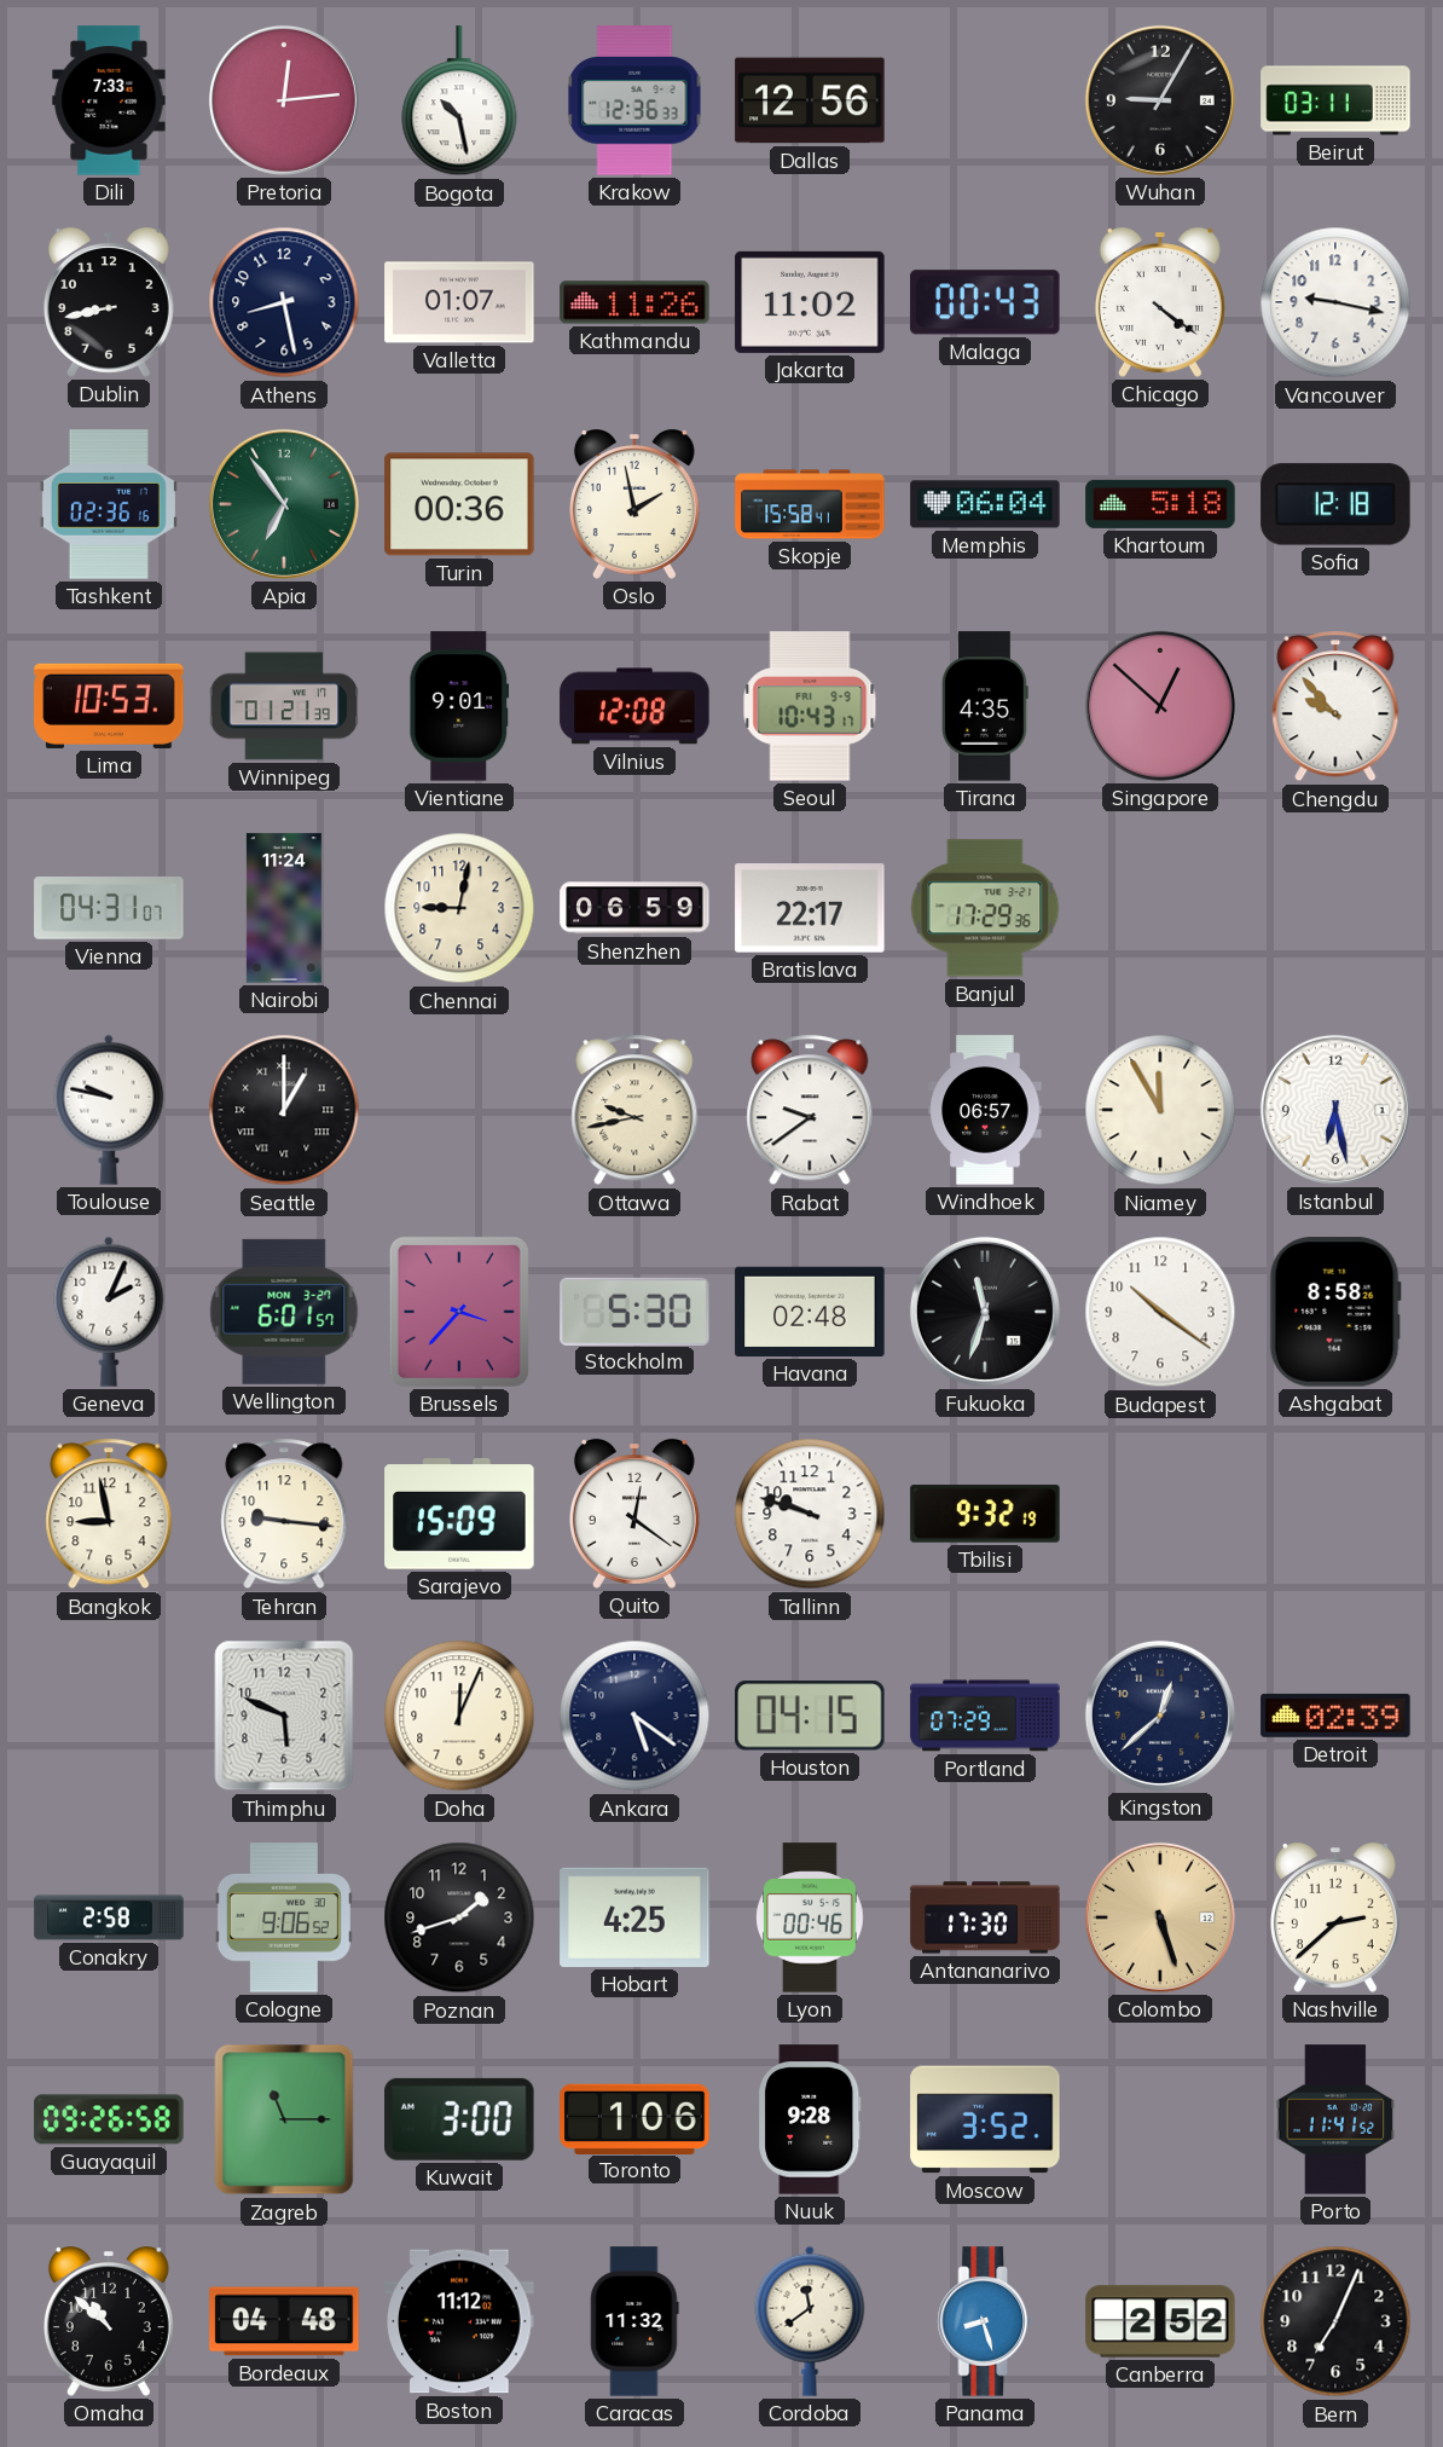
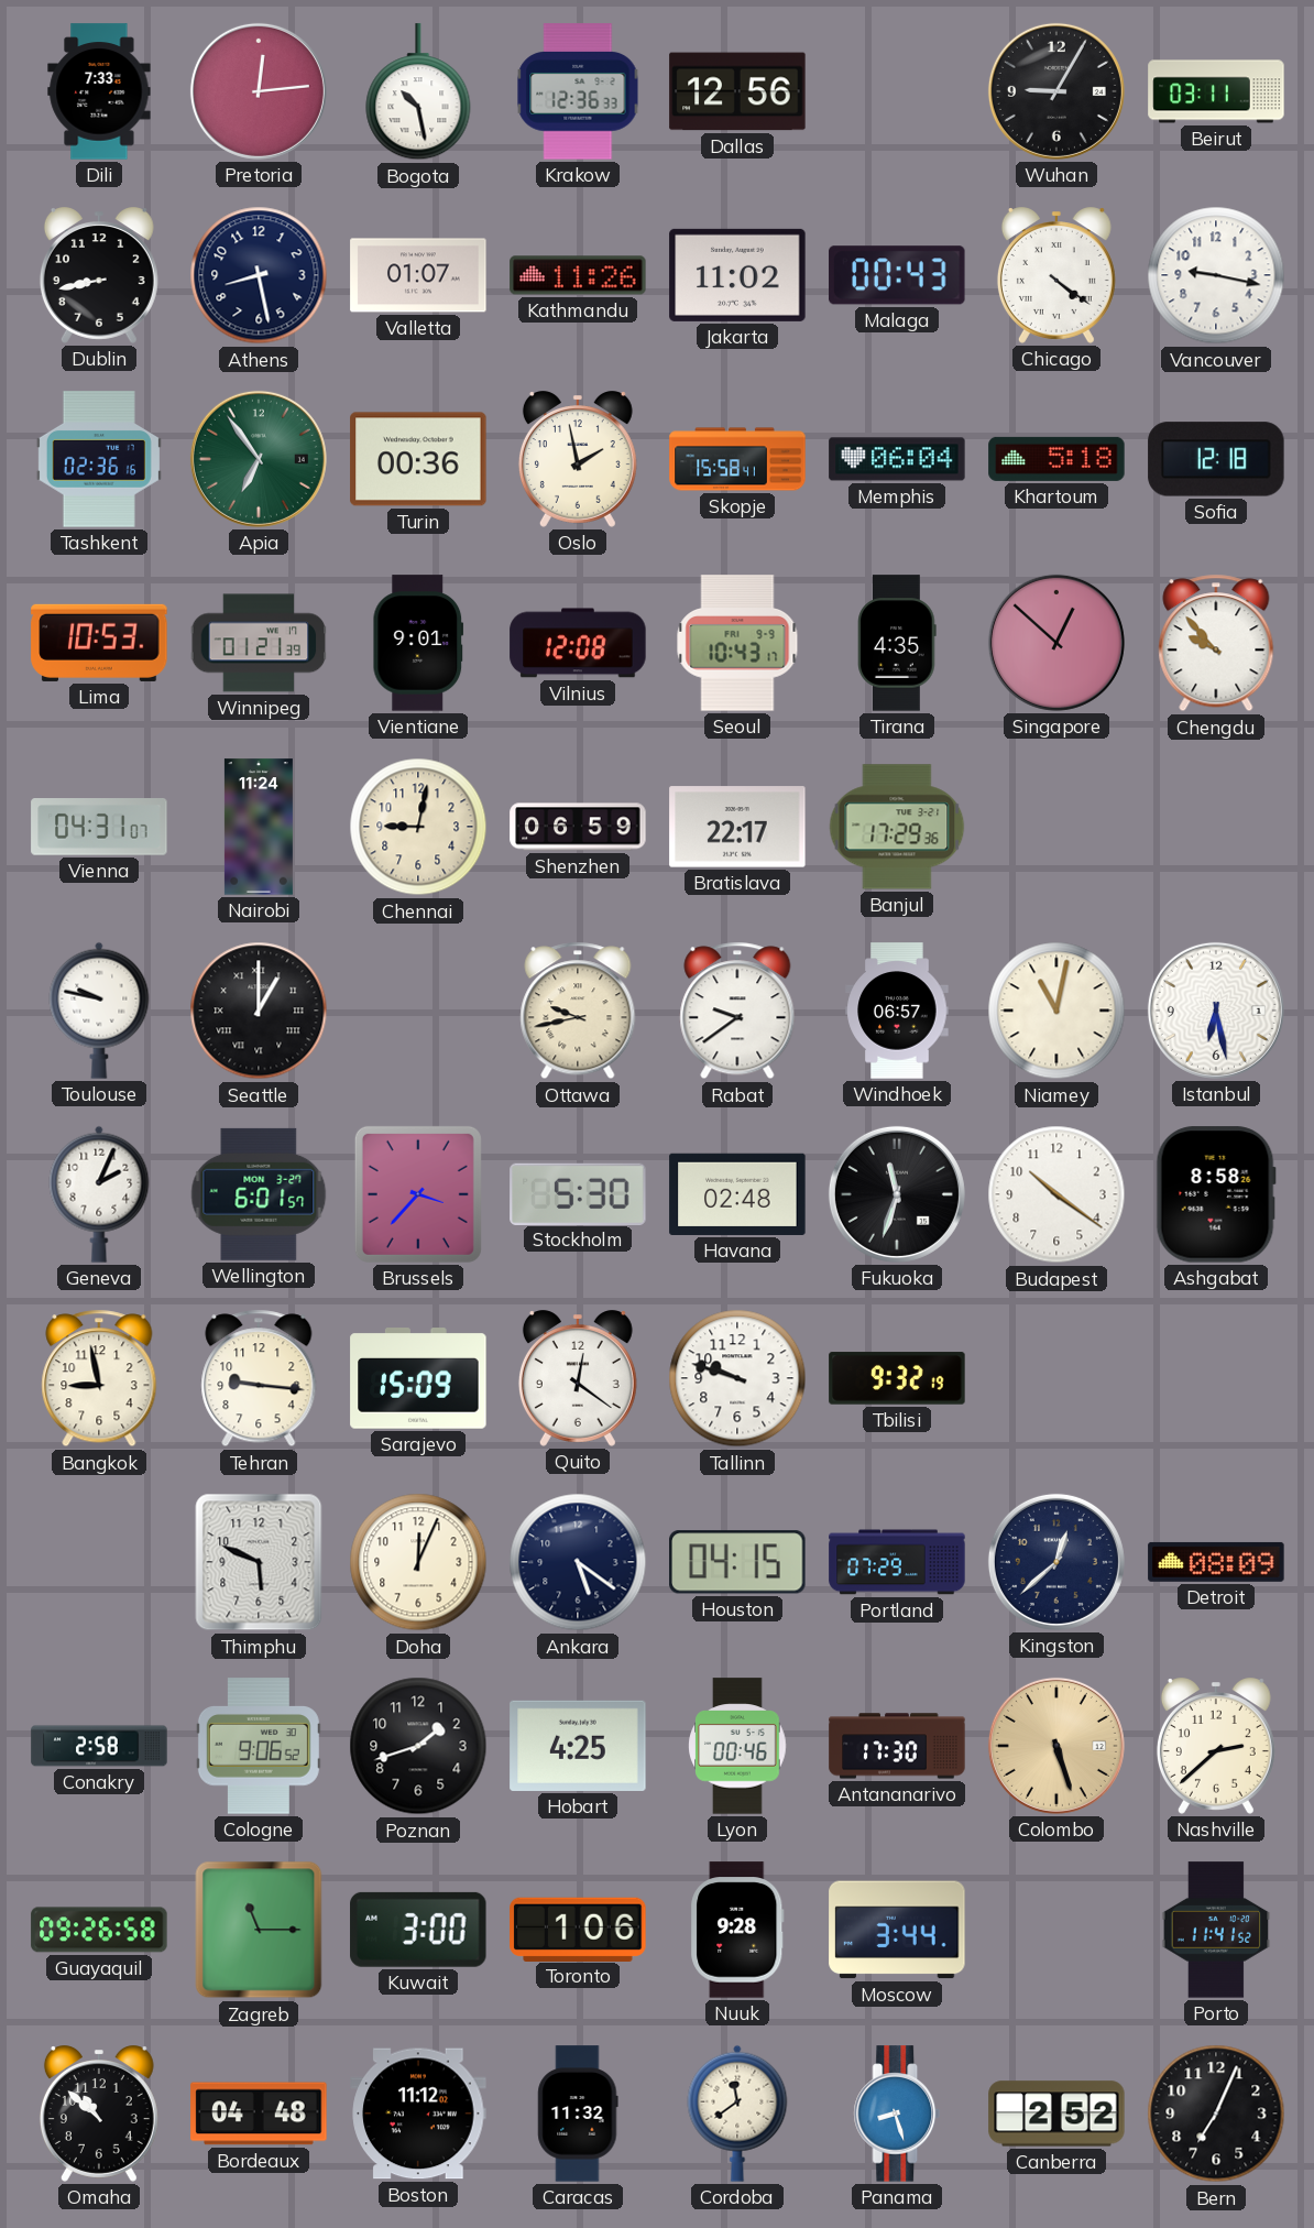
Niamey: 11:55 -> 11:02
Detroit: 02:39 -> 08:09
Moscow: 3:52 -> 3:44
